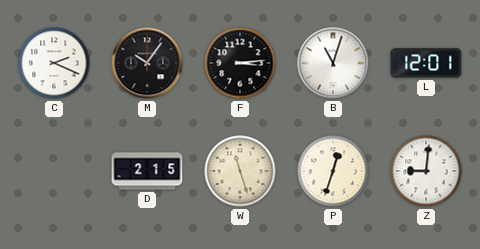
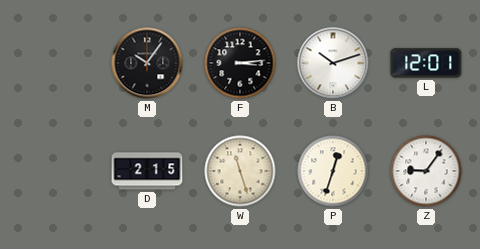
C: 2:19 -> none
B: 11:03 -> 10:12
Z: 9:01 -> 9:06
